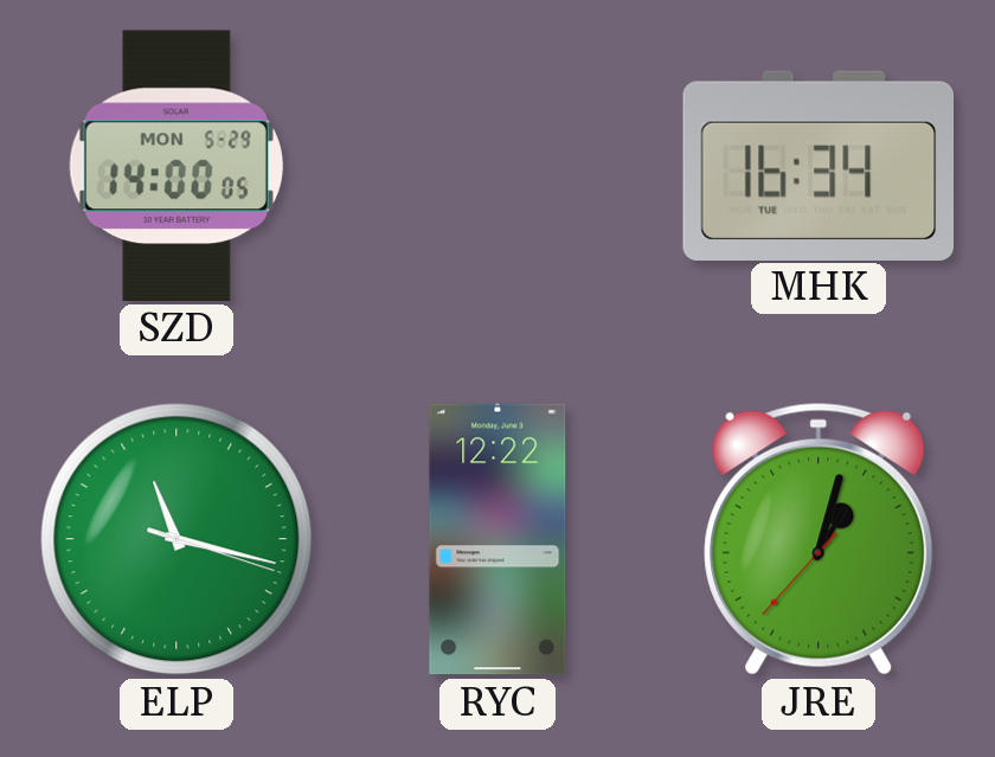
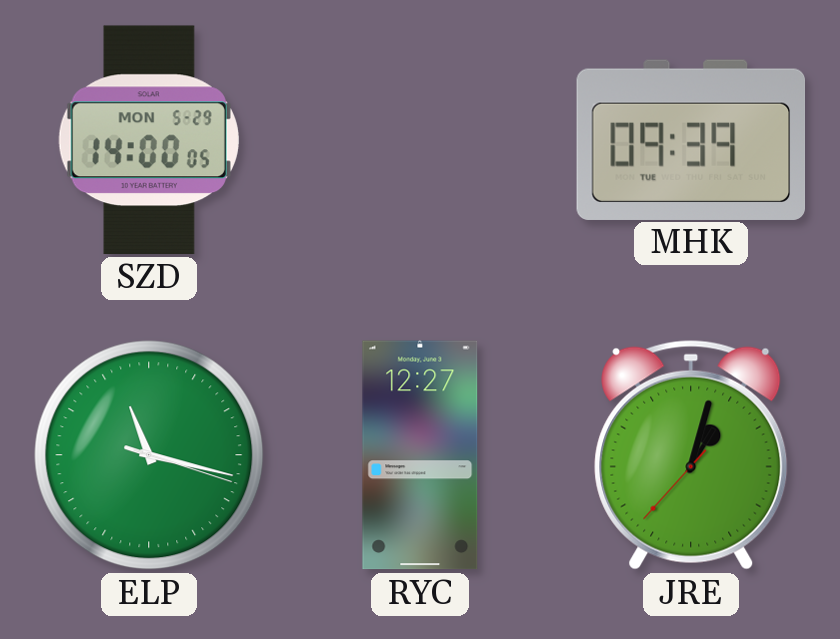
MHK: 16:34 -> 09:39
RYC: 12:22 -> 12:27
